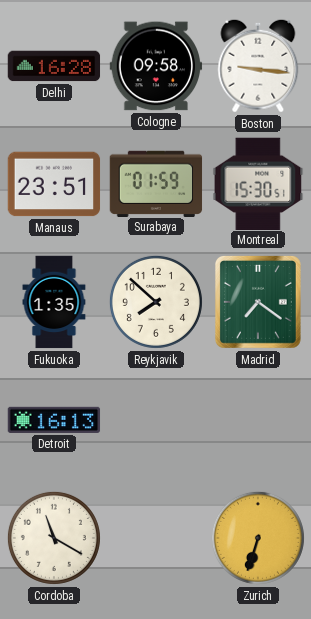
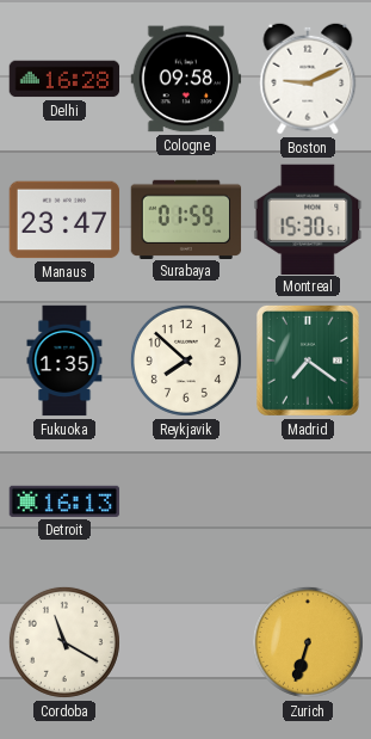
Boston: 9:16 -> 9:11
Manaus: 23:51 -> 23:47
